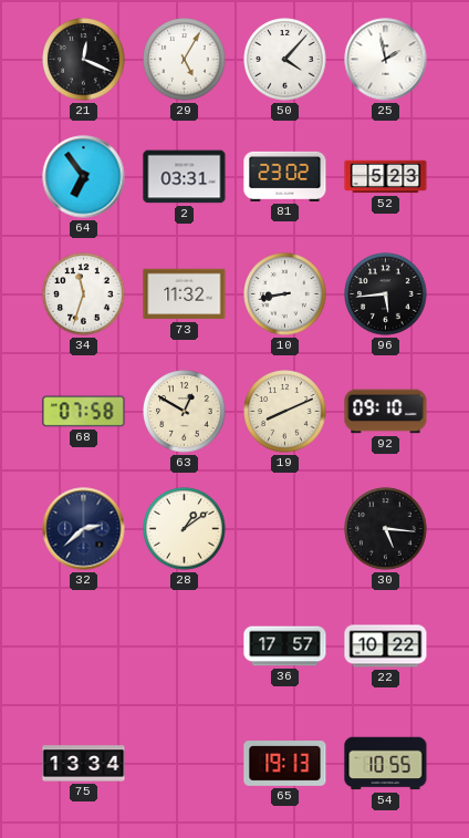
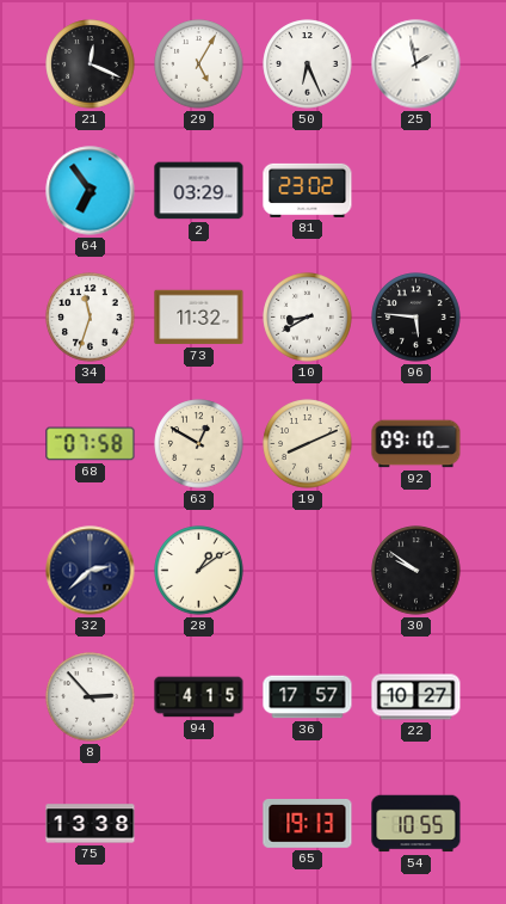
50: 4:07 -> 6:26
2: 03:31 -> 03:29
52: 5:23 -> none
10: 8:43 -> 8:40
96: 5:44 -> 5:46
30: 5:16 -> 9:51
8: none -> 2:53
94: none -> 4:15
22: 10:22 -> 10:27
75: 13:34 -> 13:38
